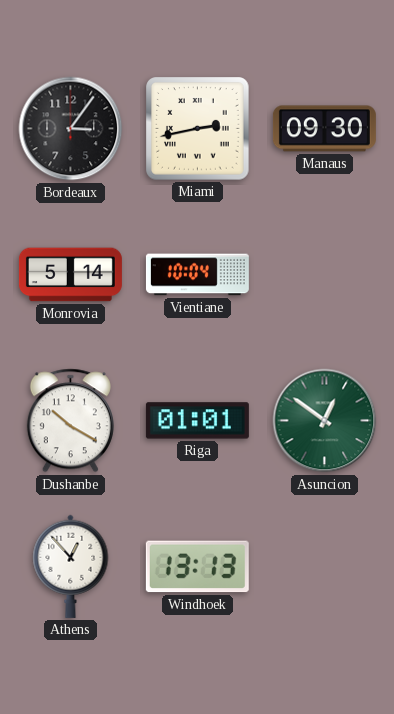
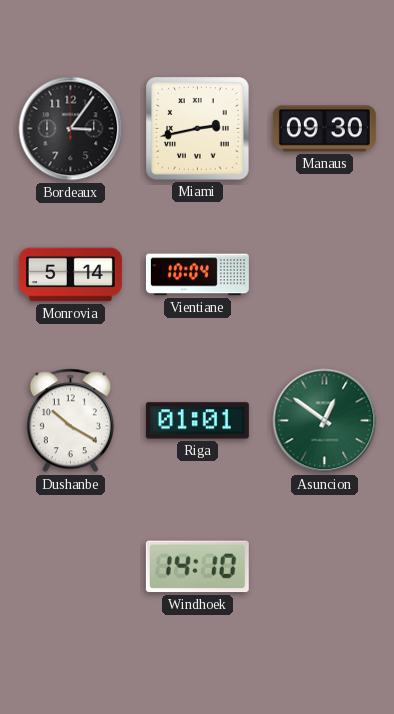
Athens: 12:53 -> none
Windhoek: 13:13 -> 14:10
